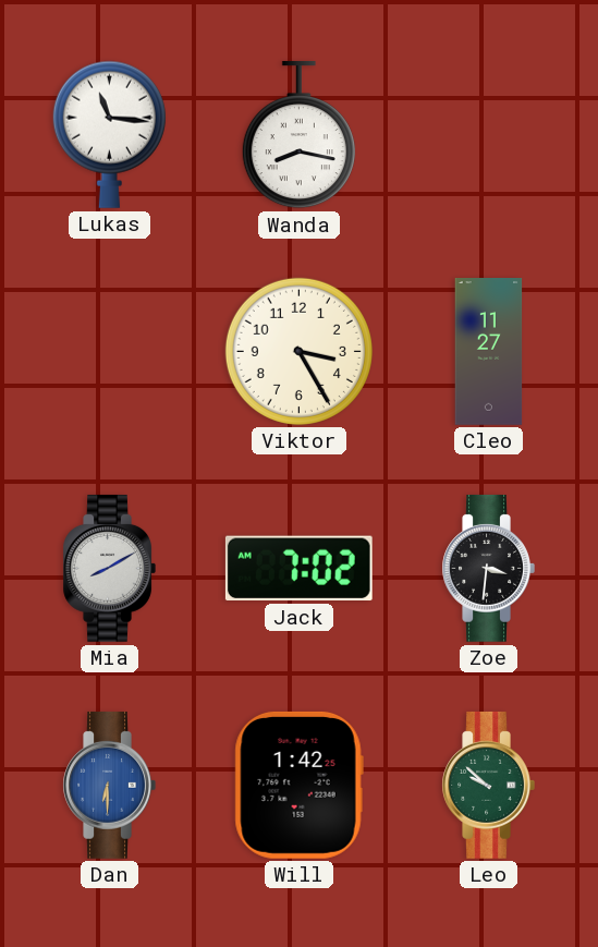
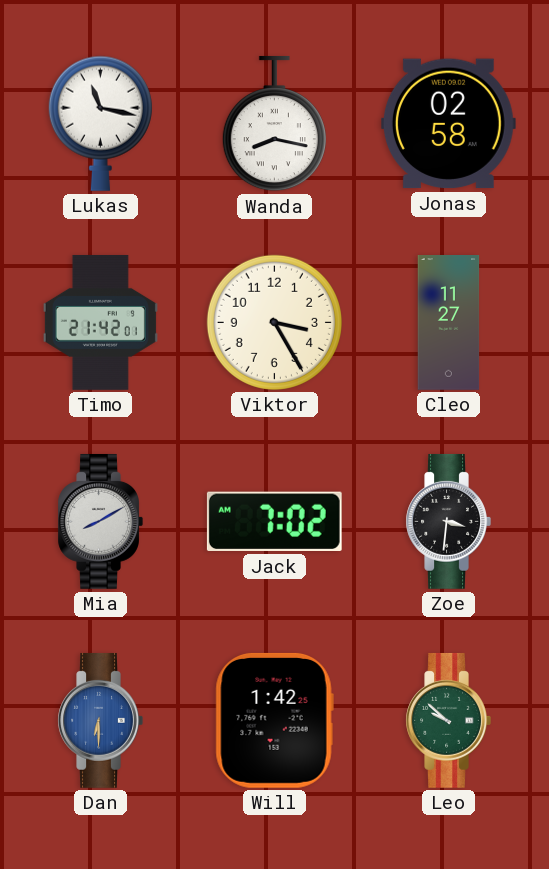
Lukas: 11:16 -> 11:17
Jonas: none -> 02:58
Timo: none -> 21:42
